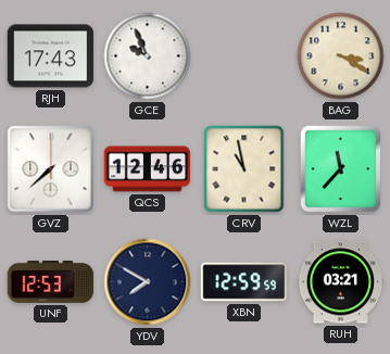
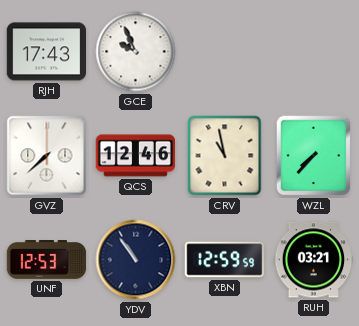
BAG: 3:20 -> none
WZL: 11:37 -> 7:37
YDV: 7:50 -> 10:54
